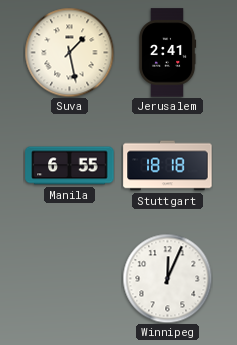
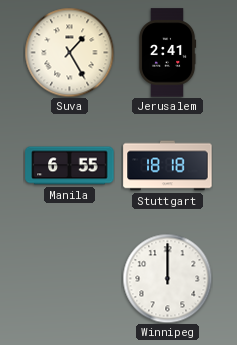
Suva: 1:28 -> 1:25
Winnipeg: 12:04 -> 12:00
